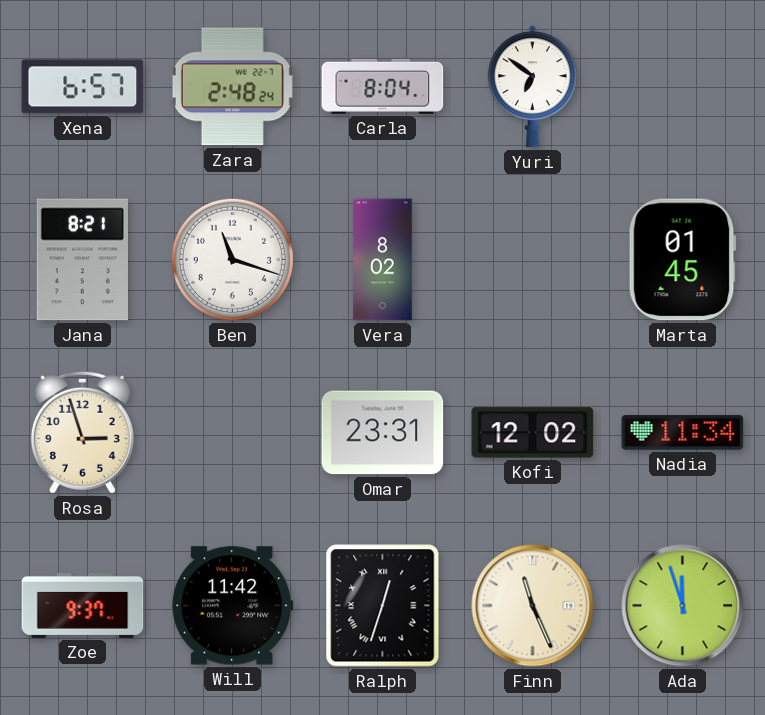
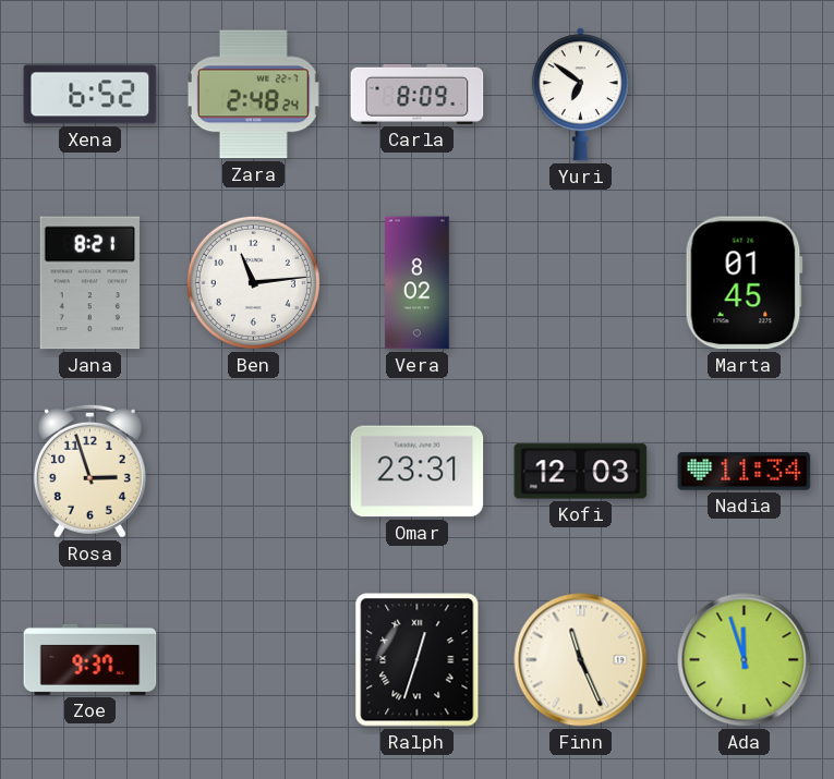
Xena: 6:57 -> 6:52
Carla: 8:04 -> 8:09
Ben: 11:18 -> 11:14
Kofi: 12:02 -> 12:03
Will: 11:42 -> none
